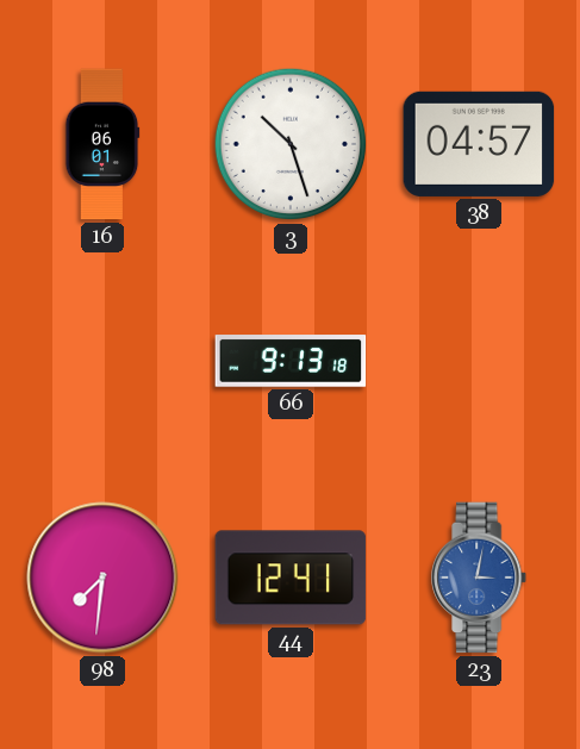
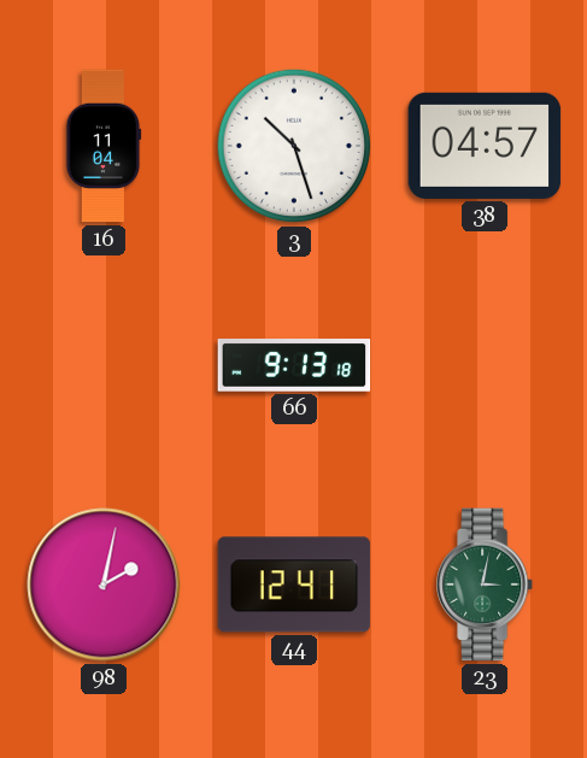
16: 06:01 -> 11:04
98: 7:31 -> 2:02
23 dial: blue -> green
